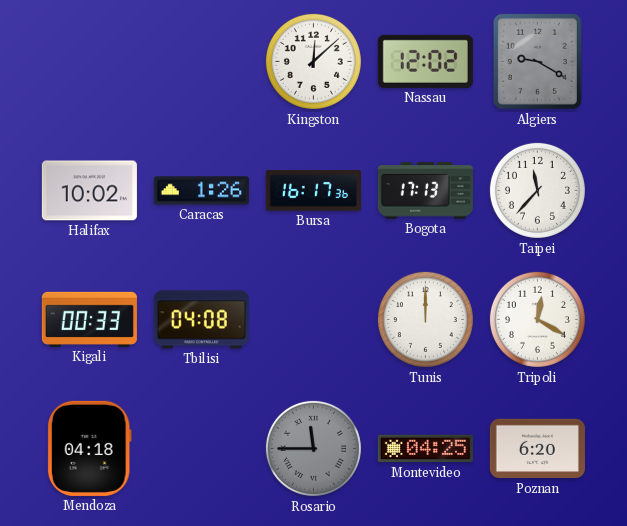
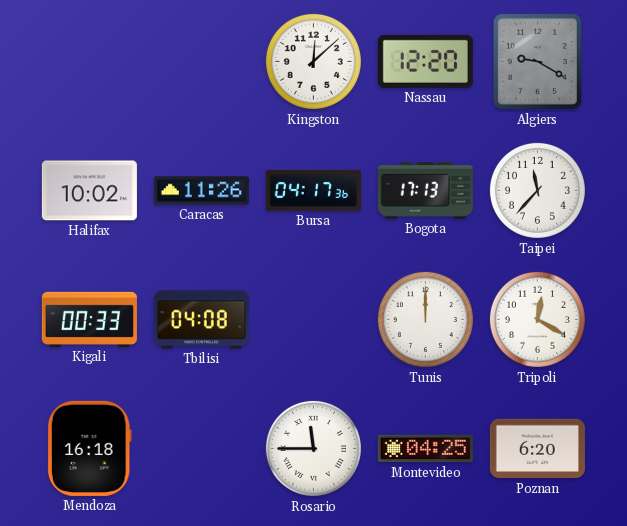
Nassau: 12:02 -> 12:20
Caracas: 1:26 -> 11:26
Bursa: 16:17 -> 04:17
Mendoza: 04:18 -> 16:18
Rosario dial: grey -> white
